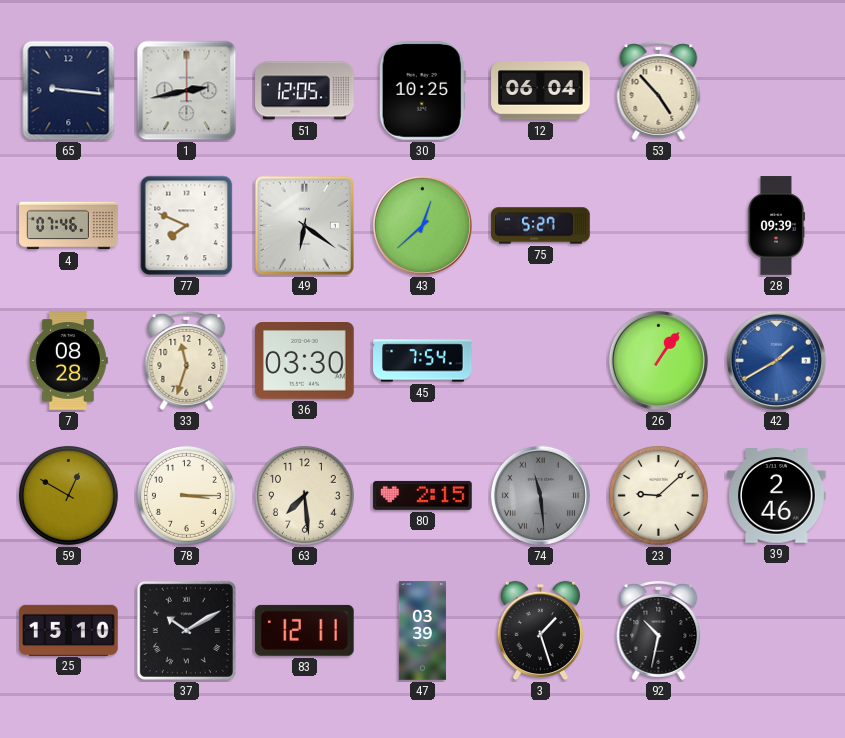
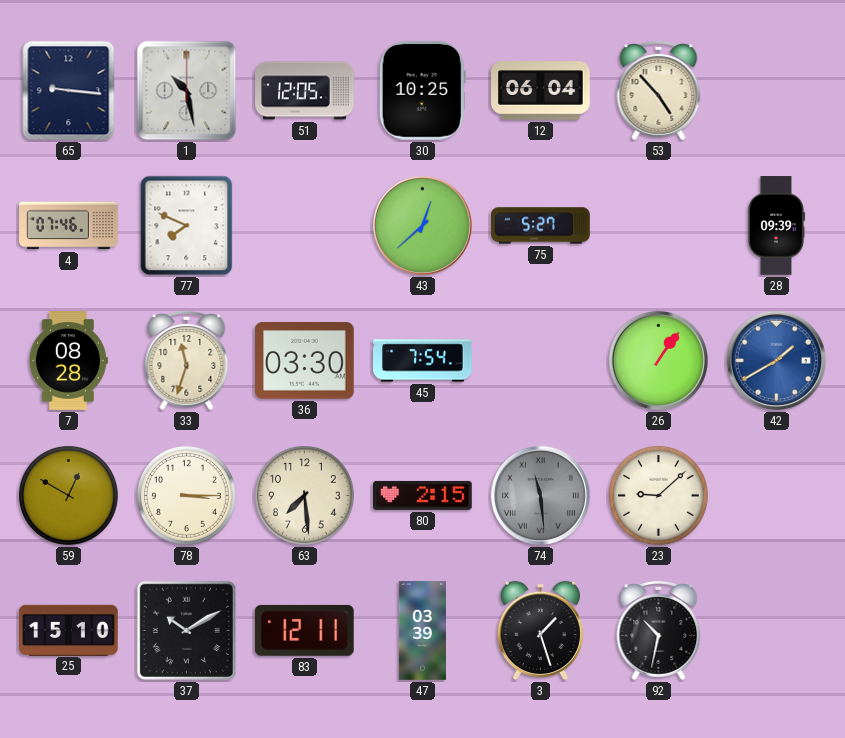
1: 2:43 -> 10:28
49: 6:21 -> none
39: 2:46 -> none
